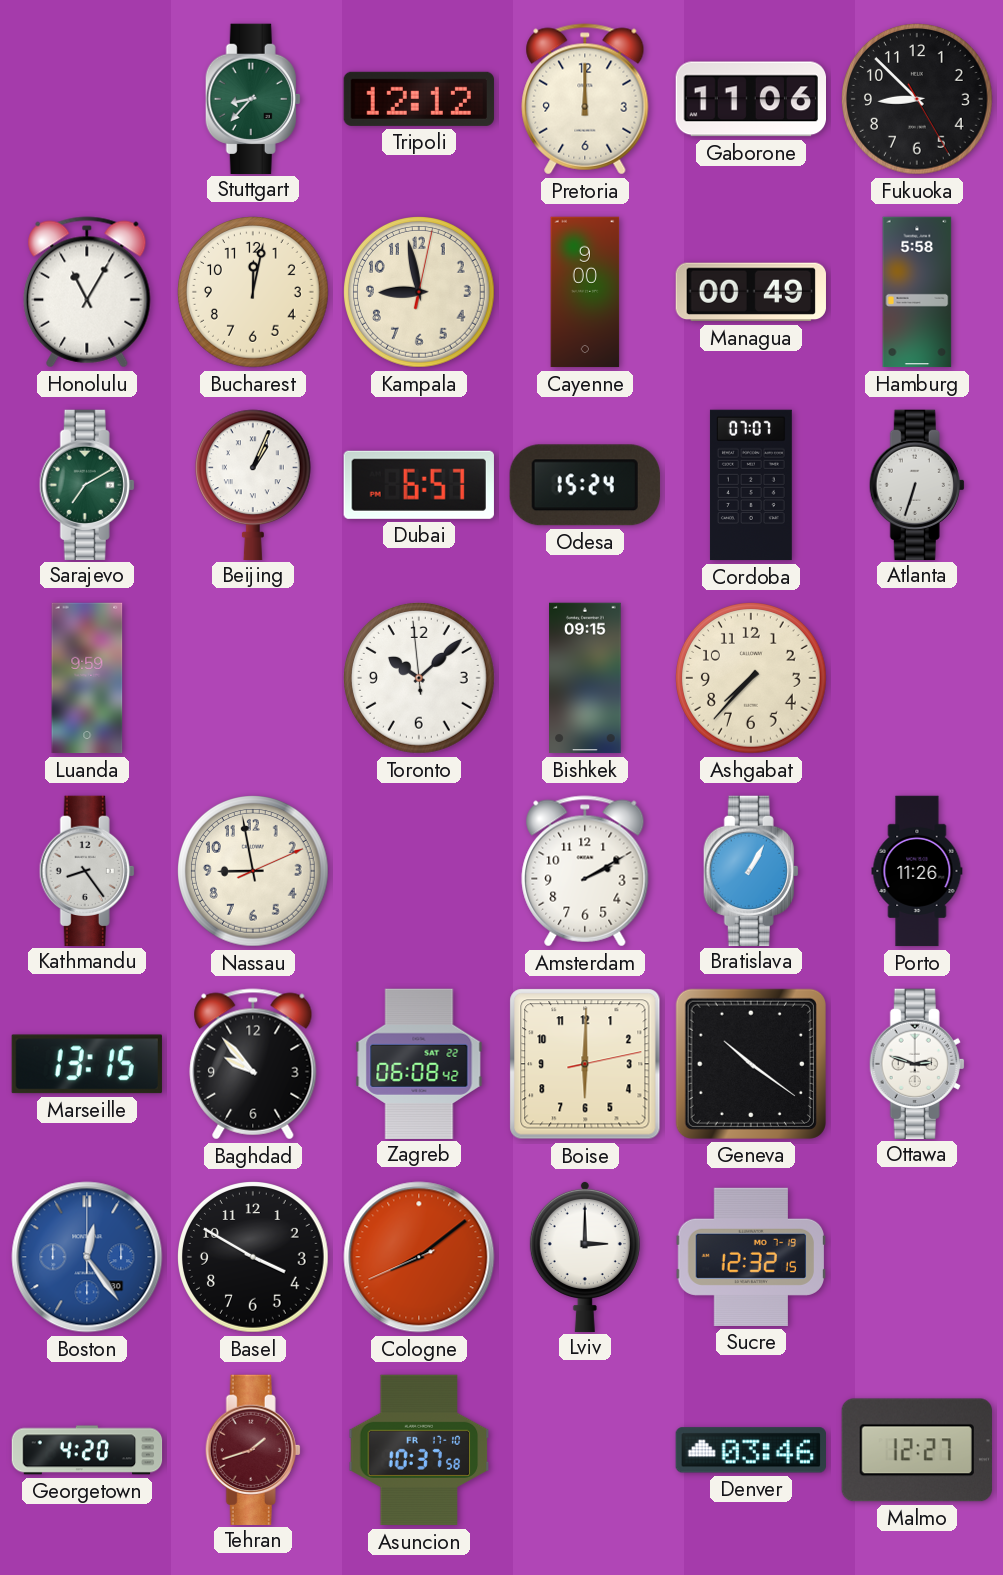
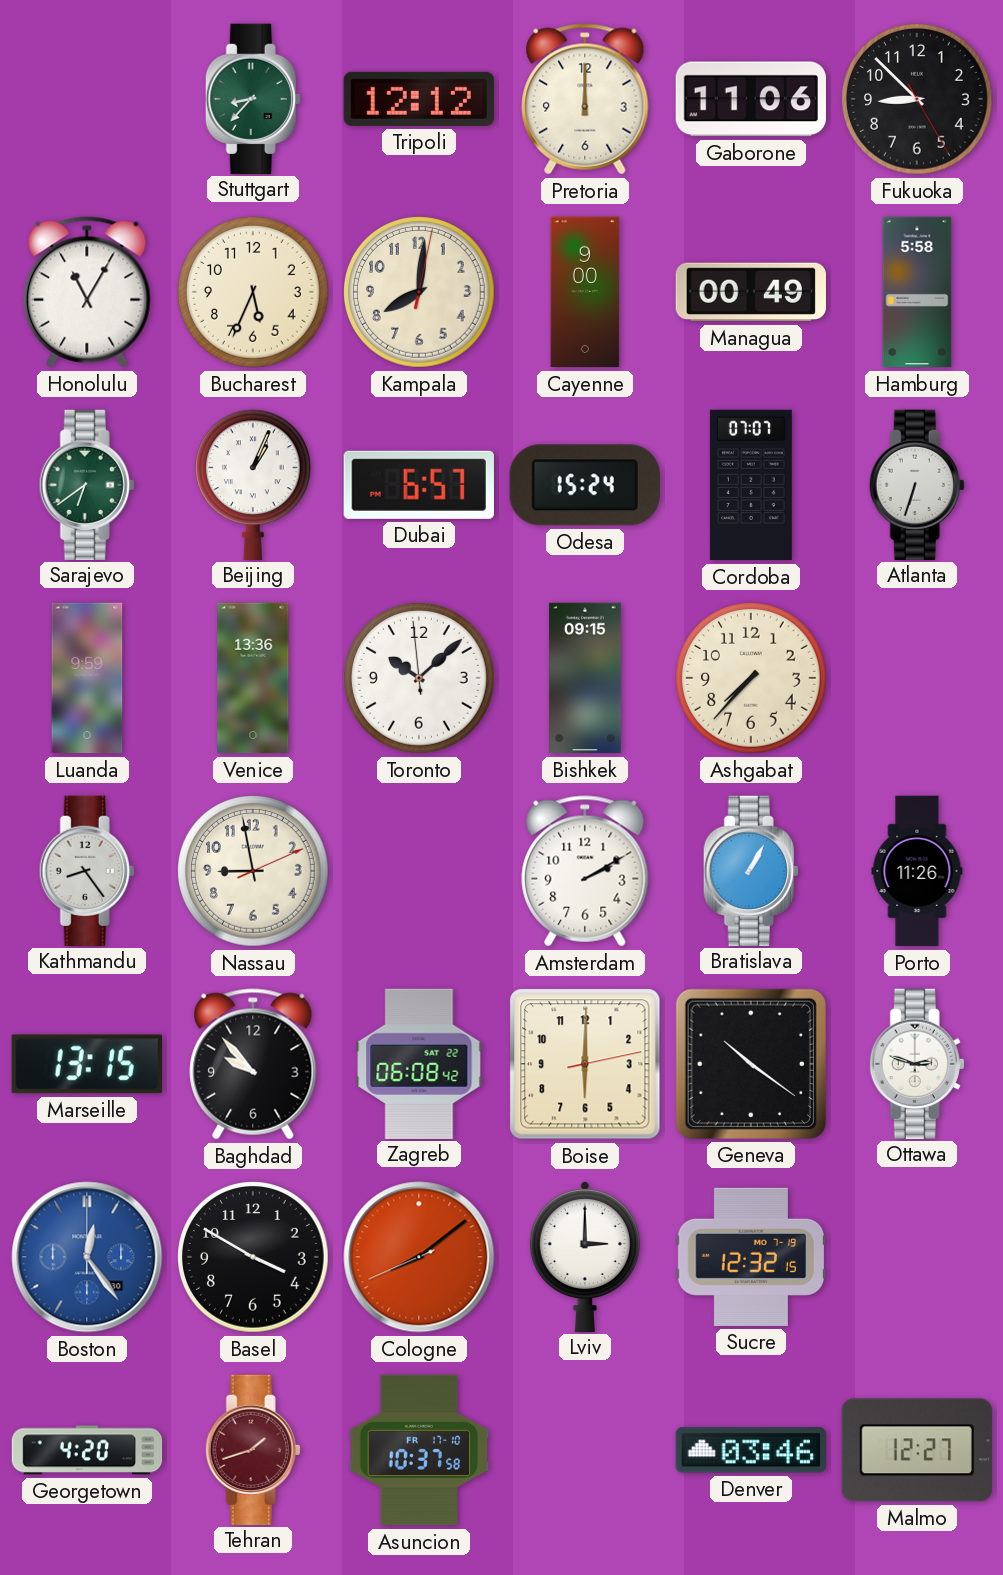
Bucharest: 12:02 -> 5:34
Kampala: 8:58 -> 8:01
Sarajevo: 7:10 -> 6:39
Venice: none -> 13:36
